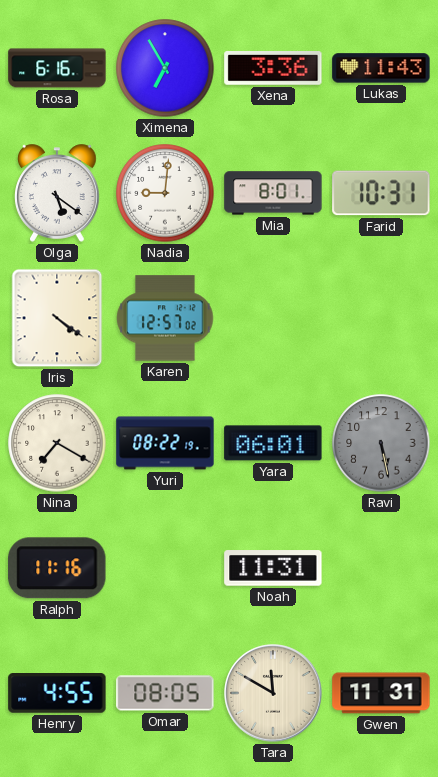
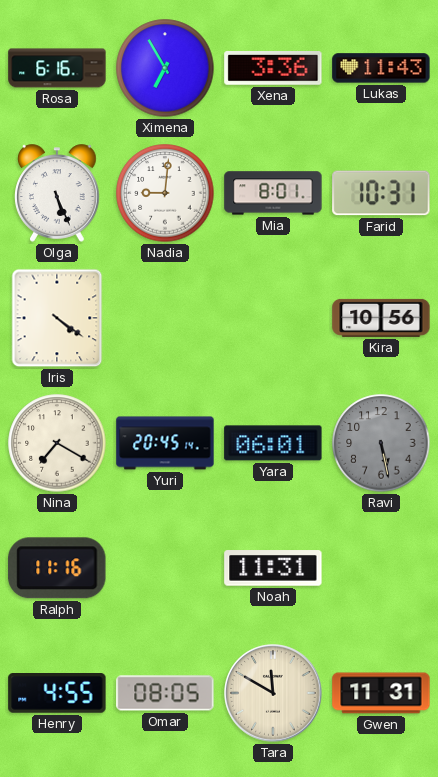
Olga: 5:21 -> 5:26
Karen: 12:57 -> none
Kira: none -> 10:56
Yuri: 08:22 -> 20:45
